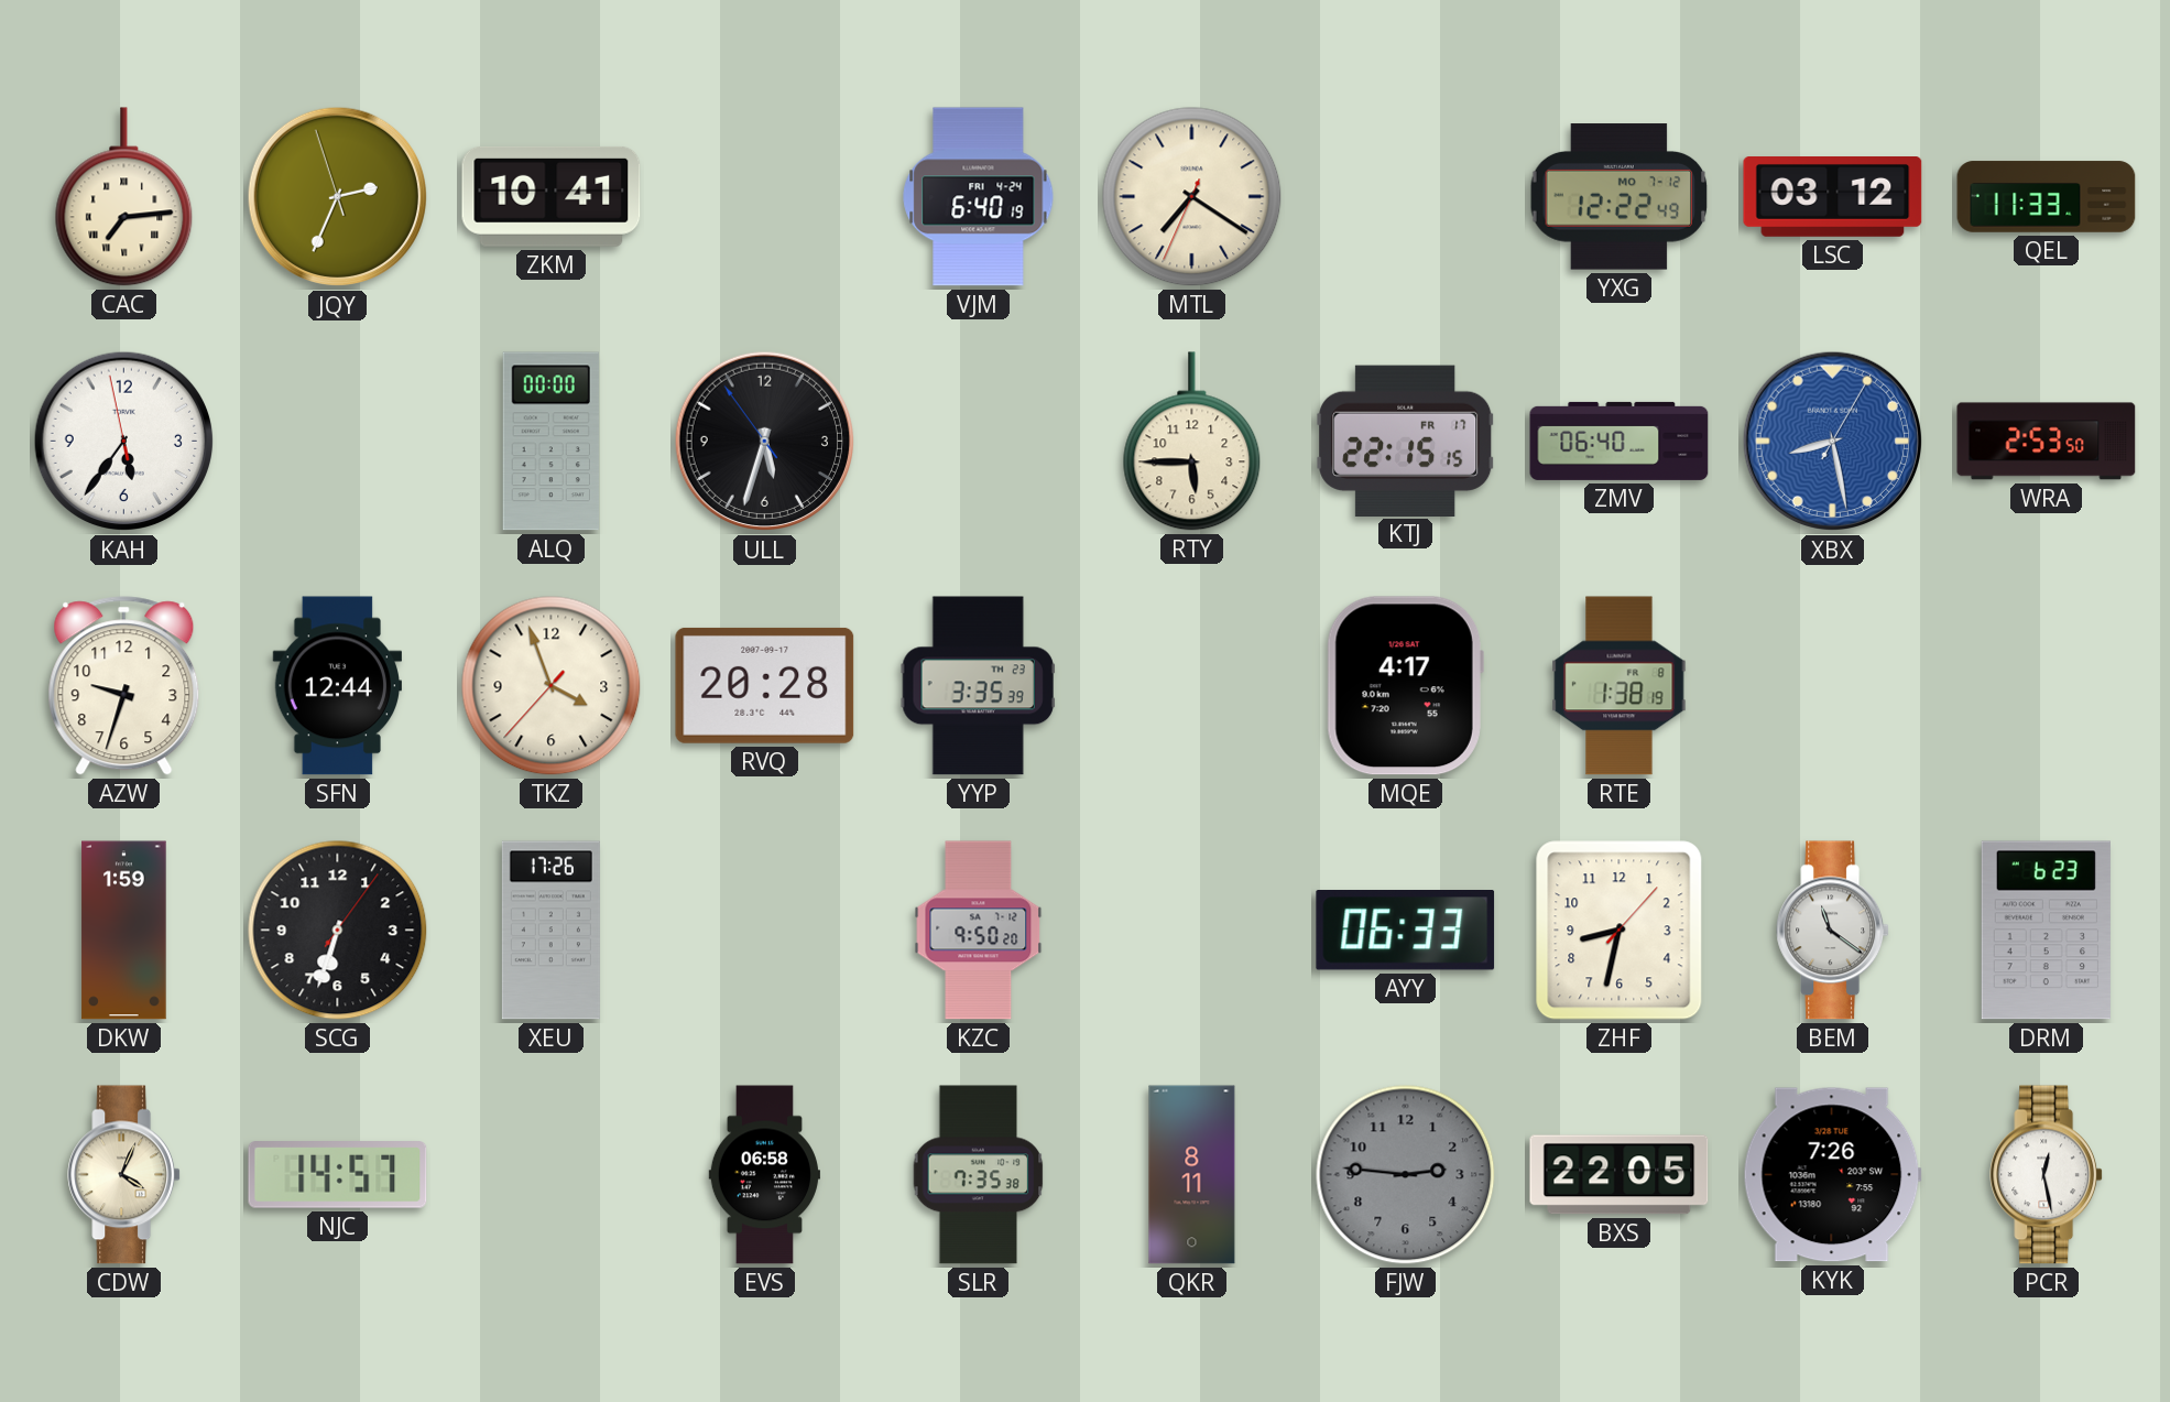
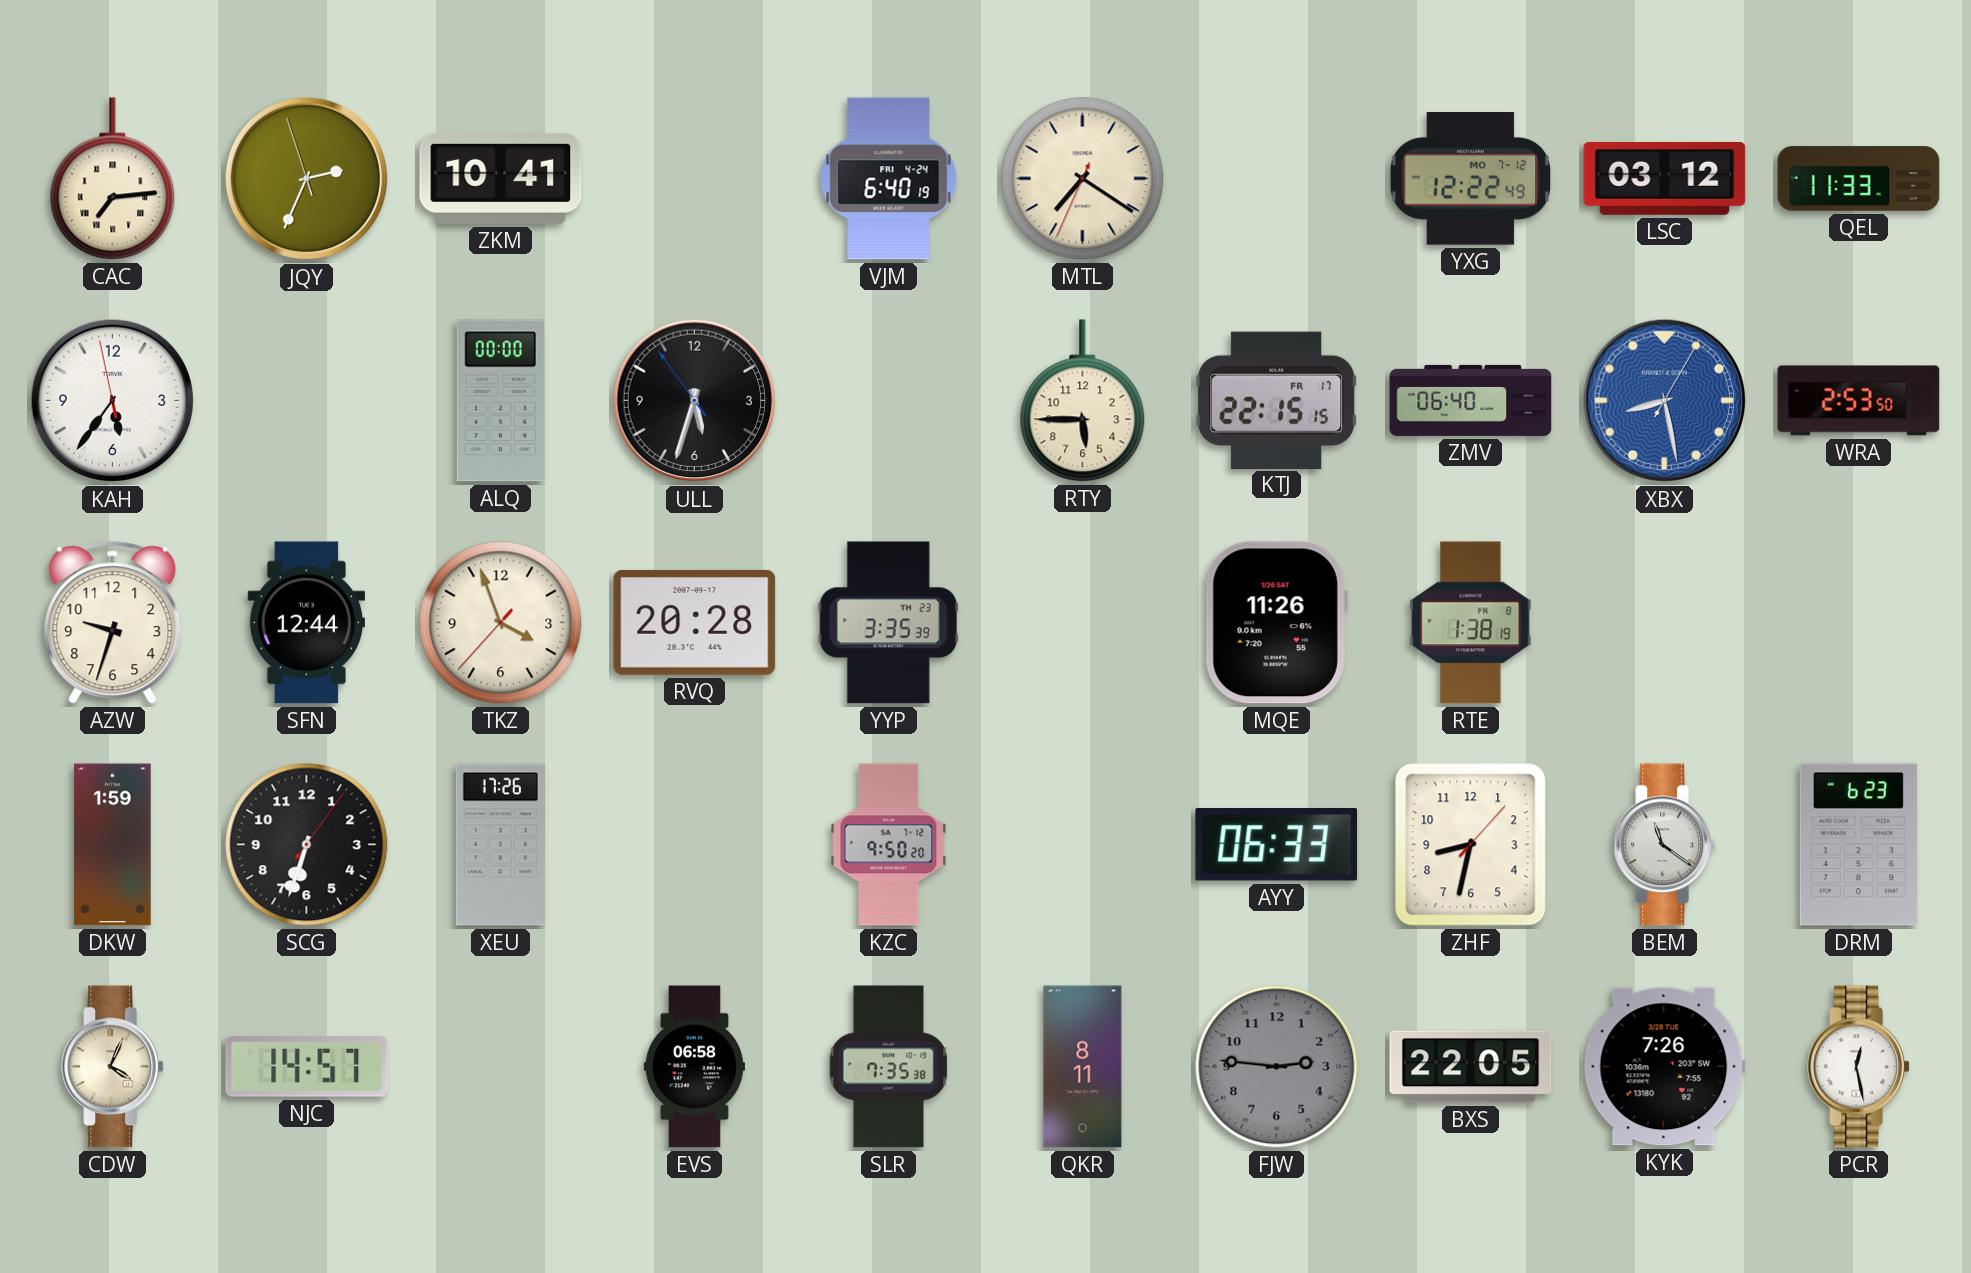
MQE: 4:17 -> 11:26
